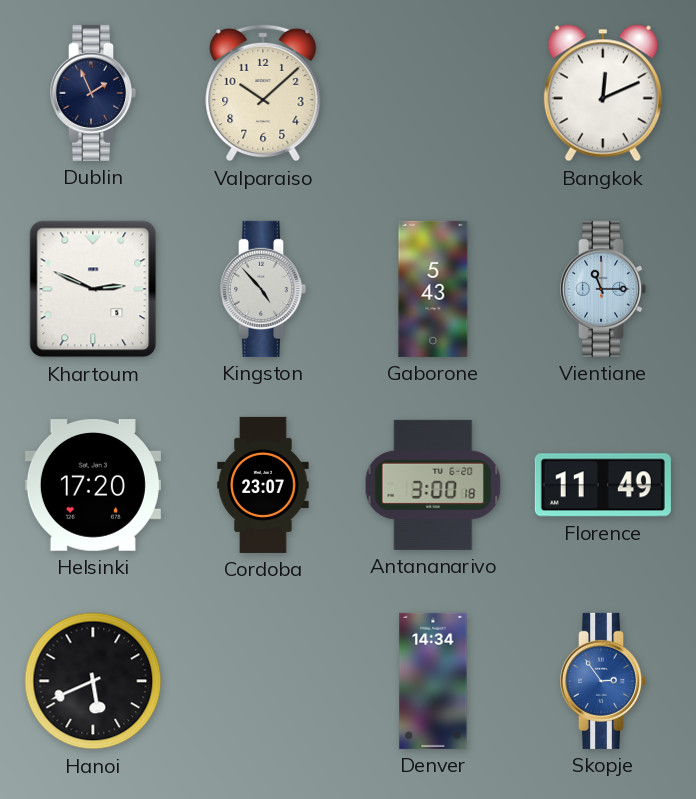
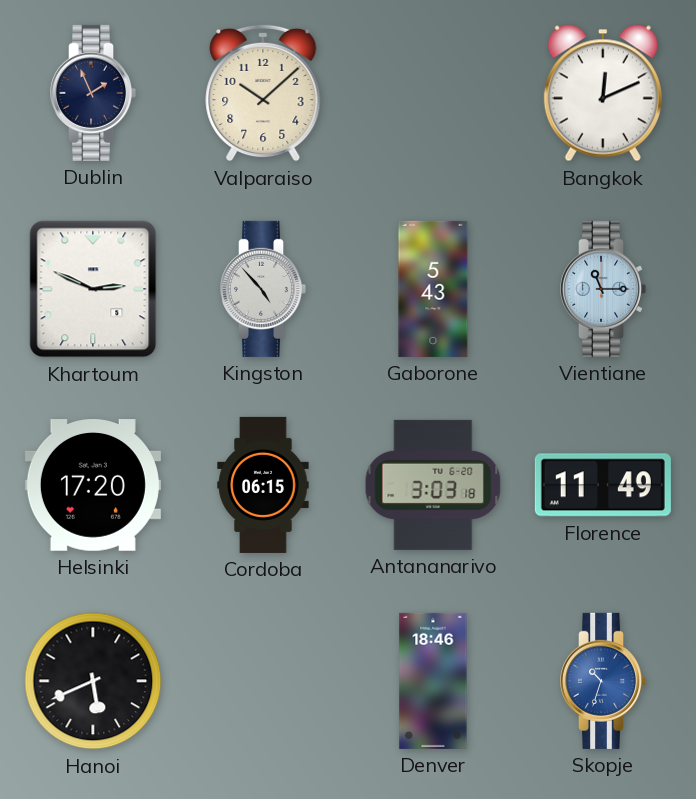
Cordoba: 23:07 -> 06:15
Antananarivo: 3:00 -> 3:03
Denver: 14:34 -> 18:46
Skopje: 2:54 -> 10:33
